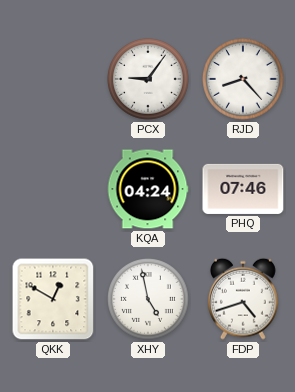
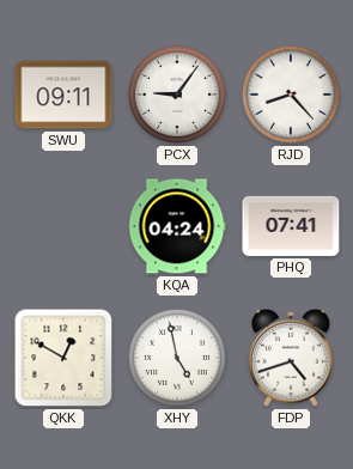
SWU: none -> 09:11
PHQ: 07:46 -> 07:41
